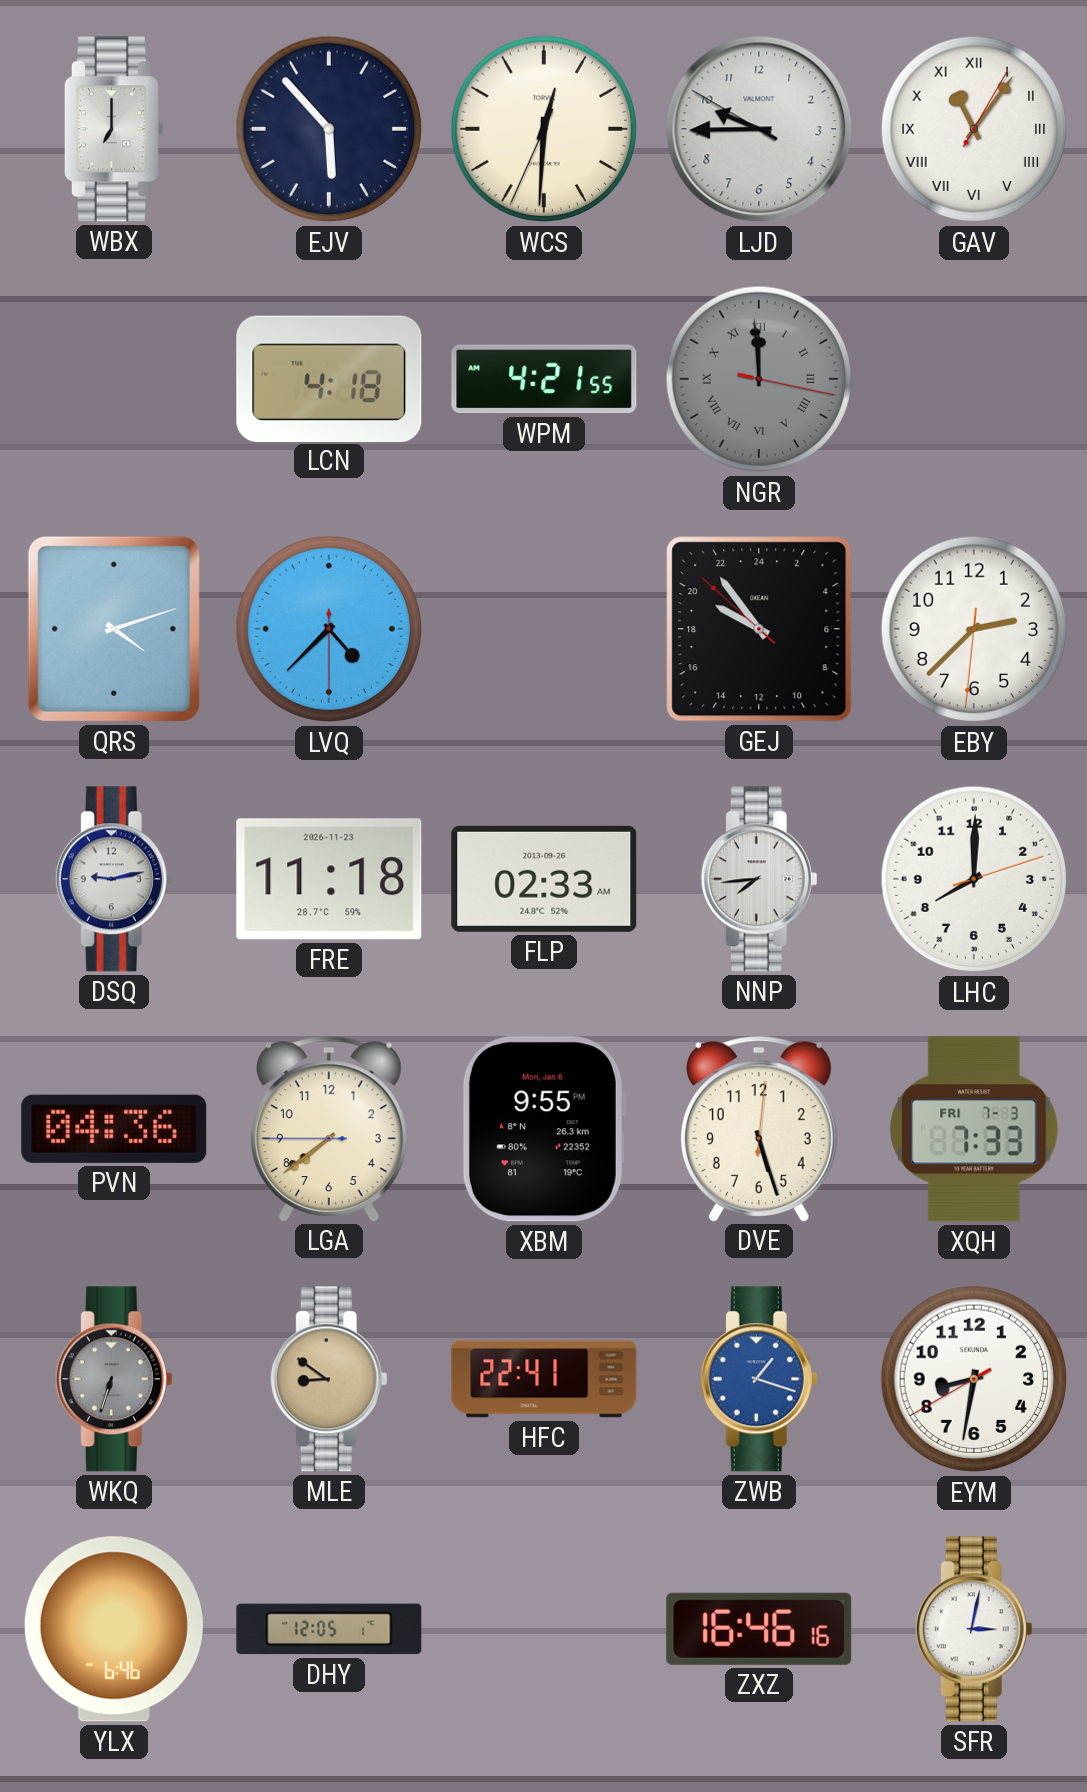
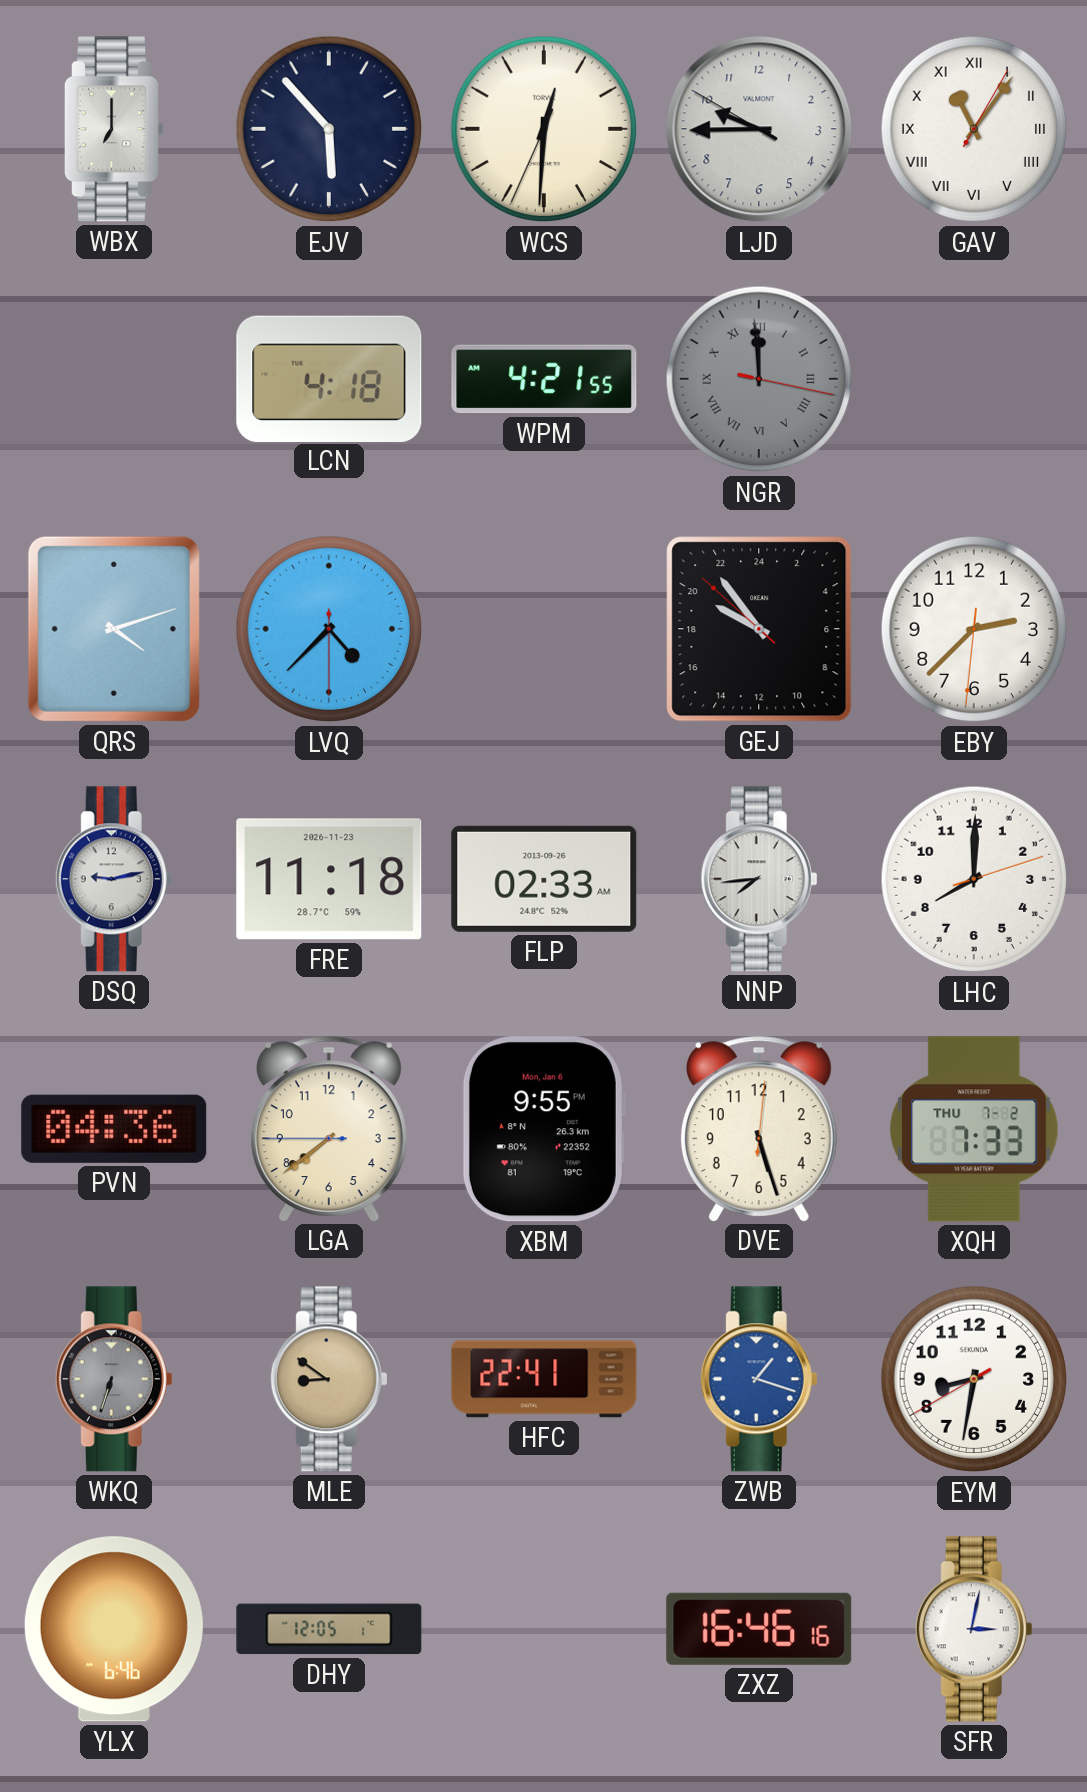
XQH date: FRI 7-3 -> THU 7-2
